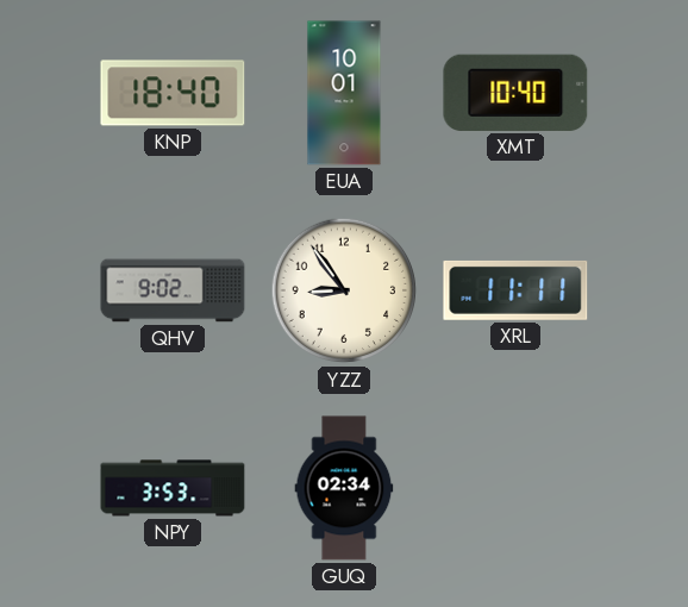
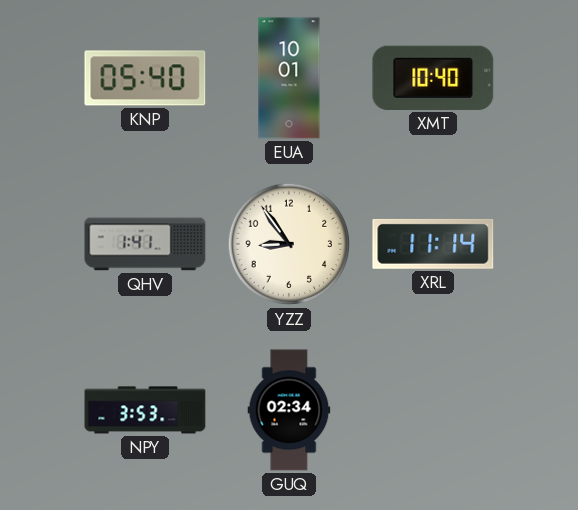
KNP: 18:40 -> 05:40
QHV: 9:02 -> 1:41
XRL: 11:11 -> 11:14
